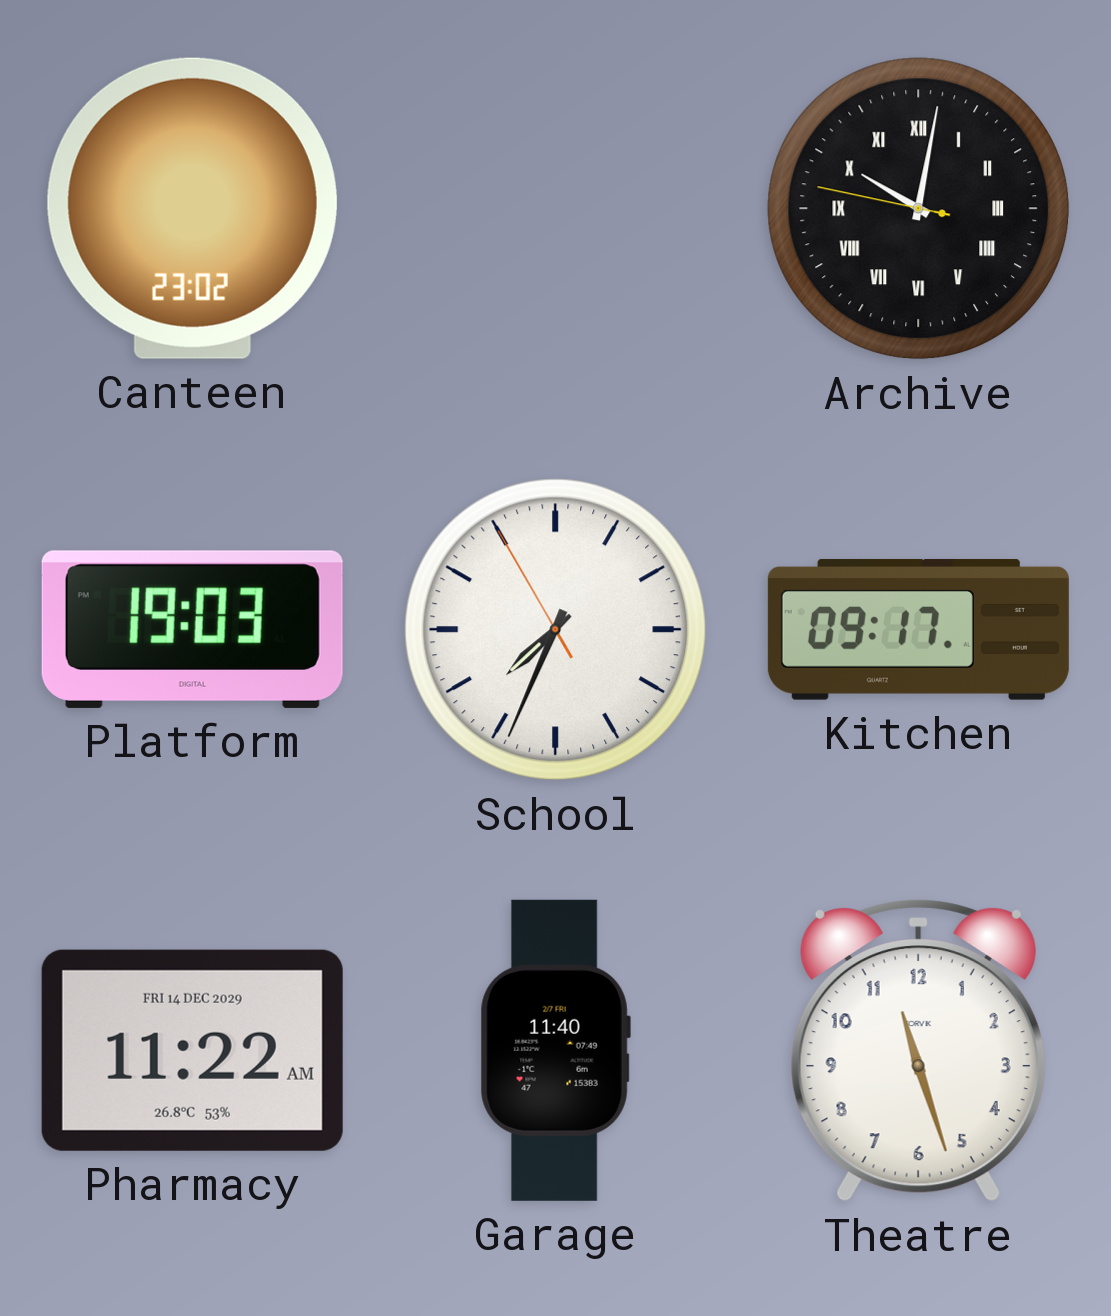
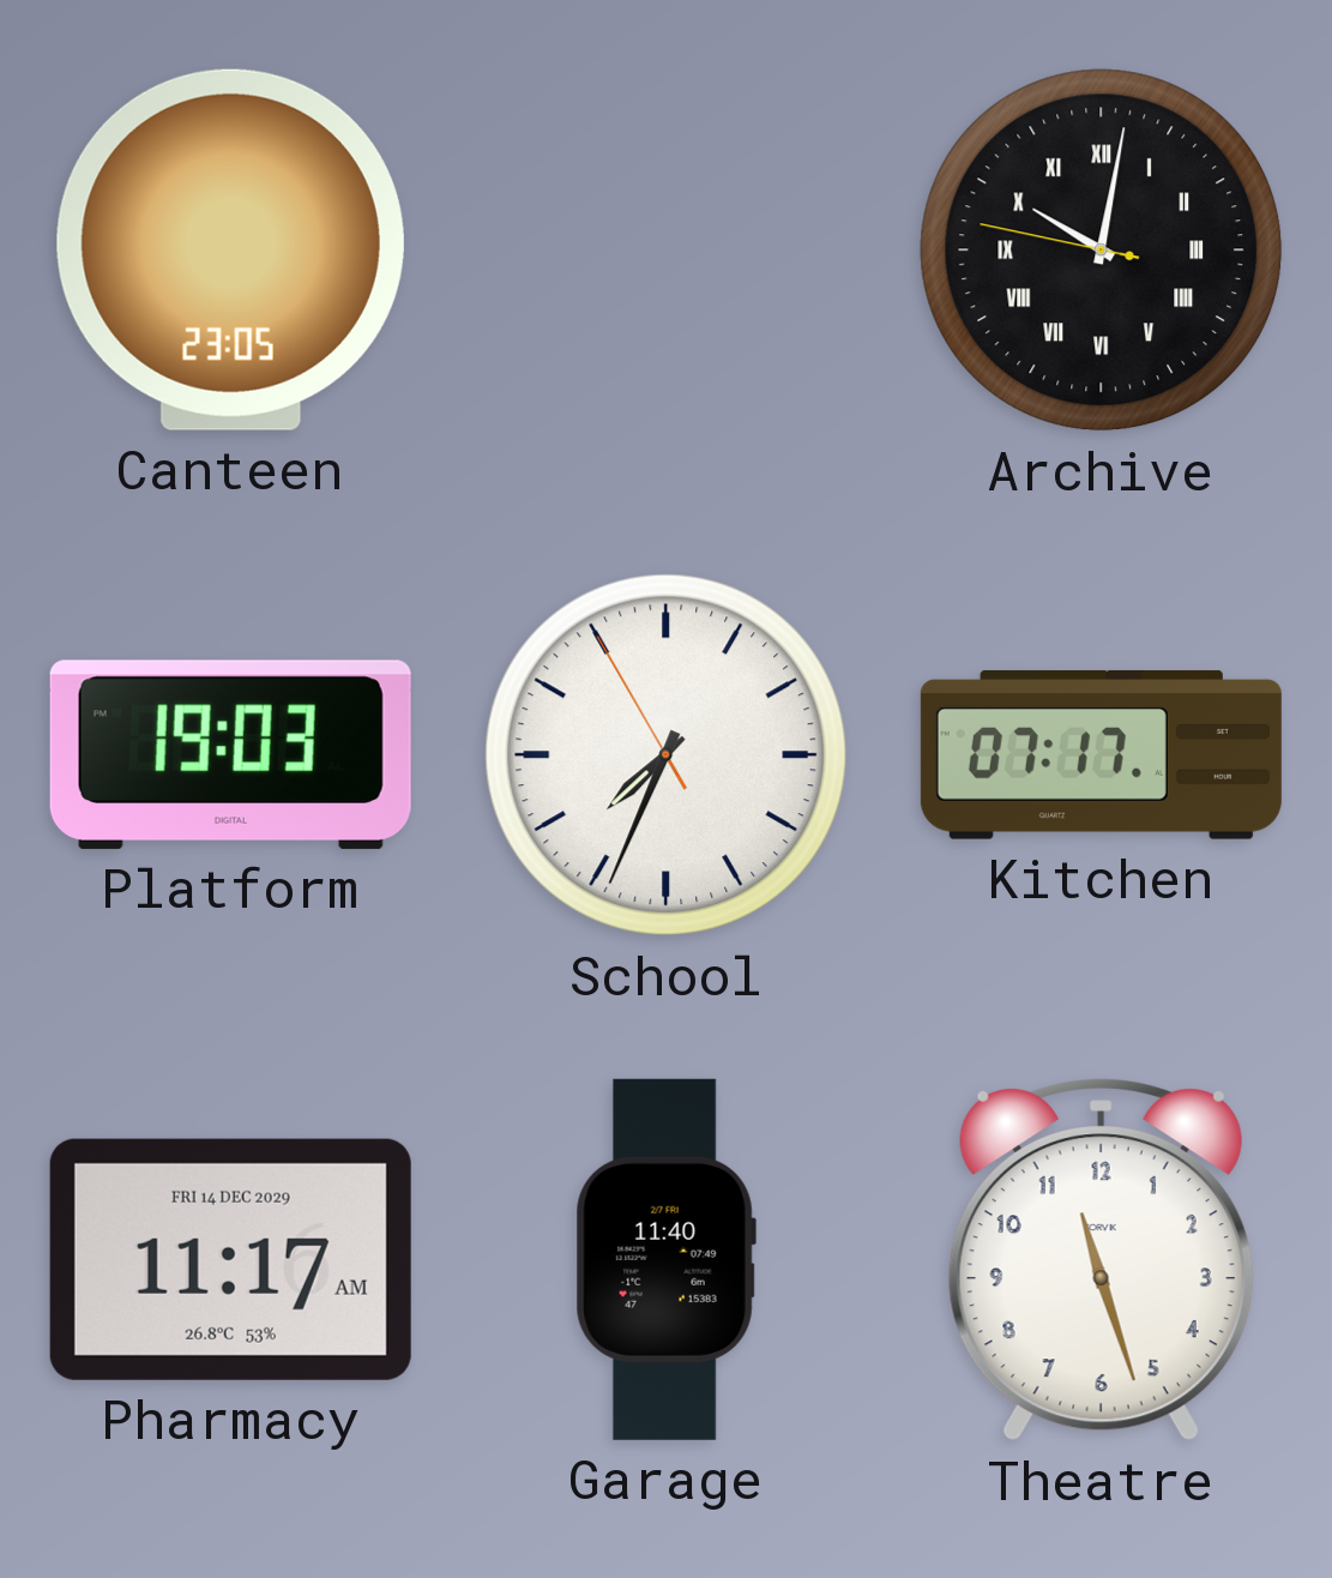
Canteen: 23:02 -> 23:05
Kitchen: 09:17 -> 07:17
Pharmacy: 11:22 -> 11:17
